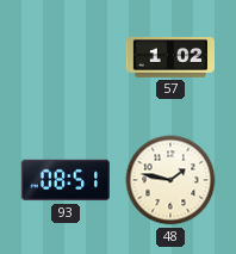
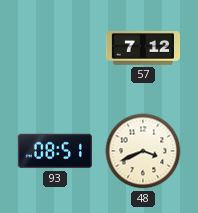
57: 1:02 -> 7:12
48: 1:47 -> 3:41
